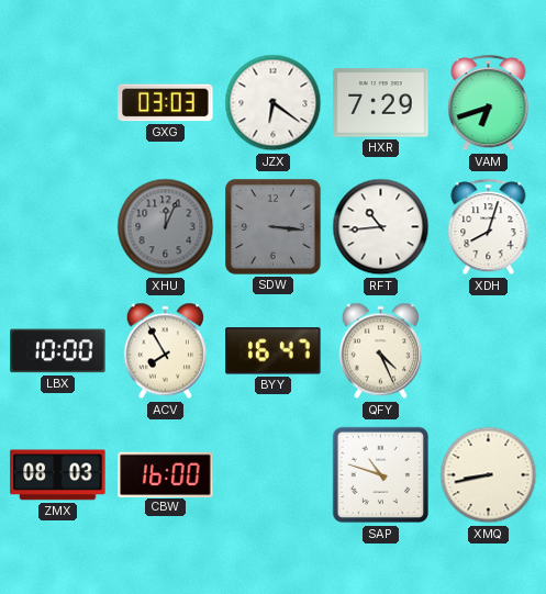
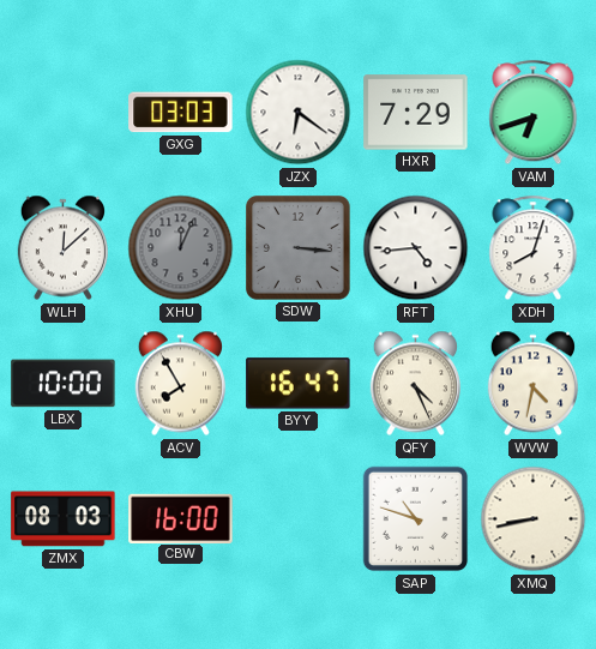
WLH: none -> 12:08
RFT: 10:44 -> 4:44
WVW: none -> 4:32
